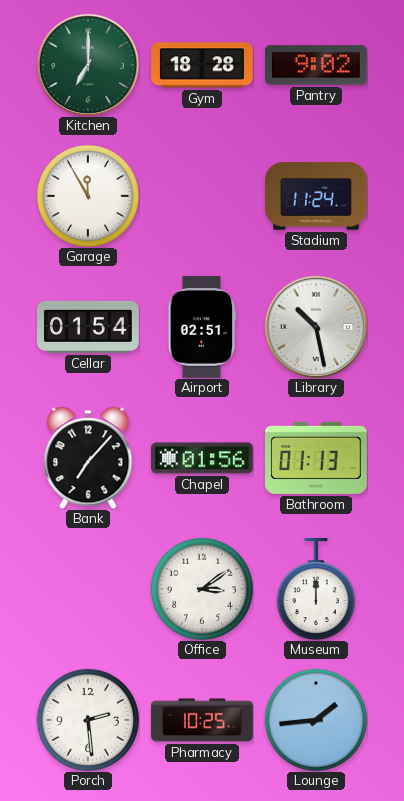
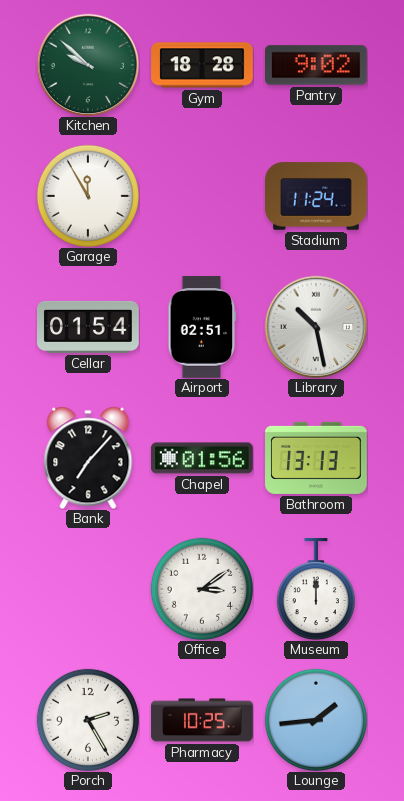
Kitchen: 7:00 -> 9:52
Bathroom: 01:13 -> 13:13
Porch: 2:29 -> 2:25
